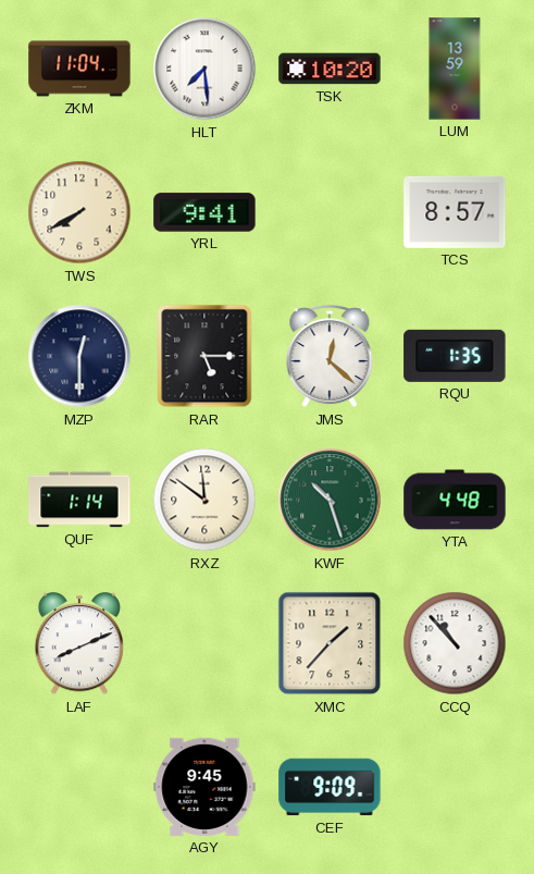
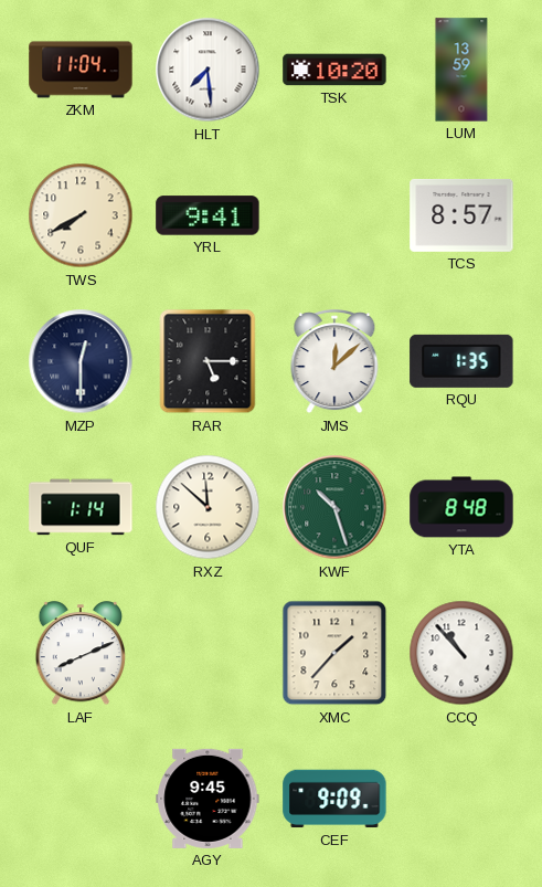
JMS: 12:22 -> 12:08
RXZ: 11:51 -> 11:52
YTA: 4:48 -> 8:48
